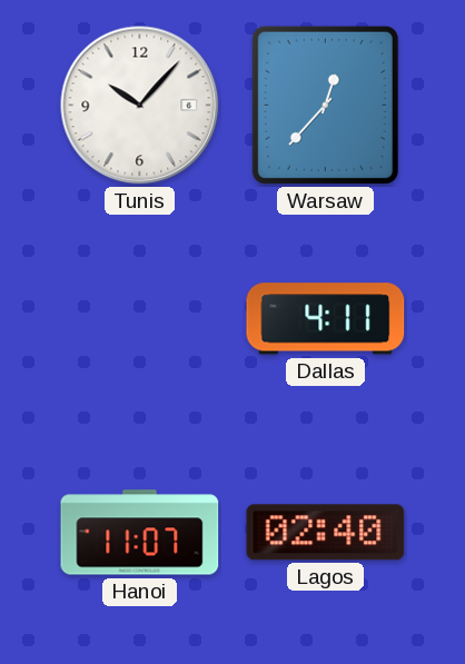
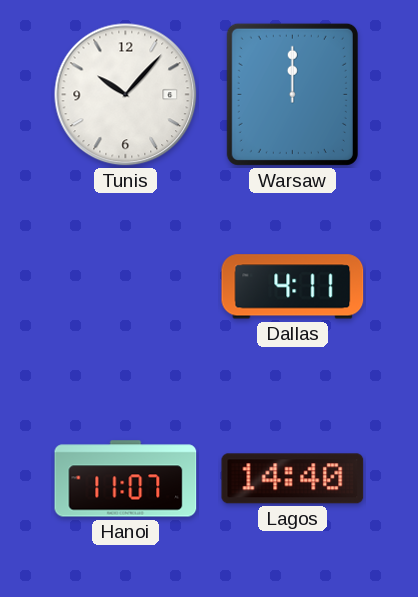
Warsaw: 12:37 -> 12:00
Lagos: 02:40 -> 14:40
